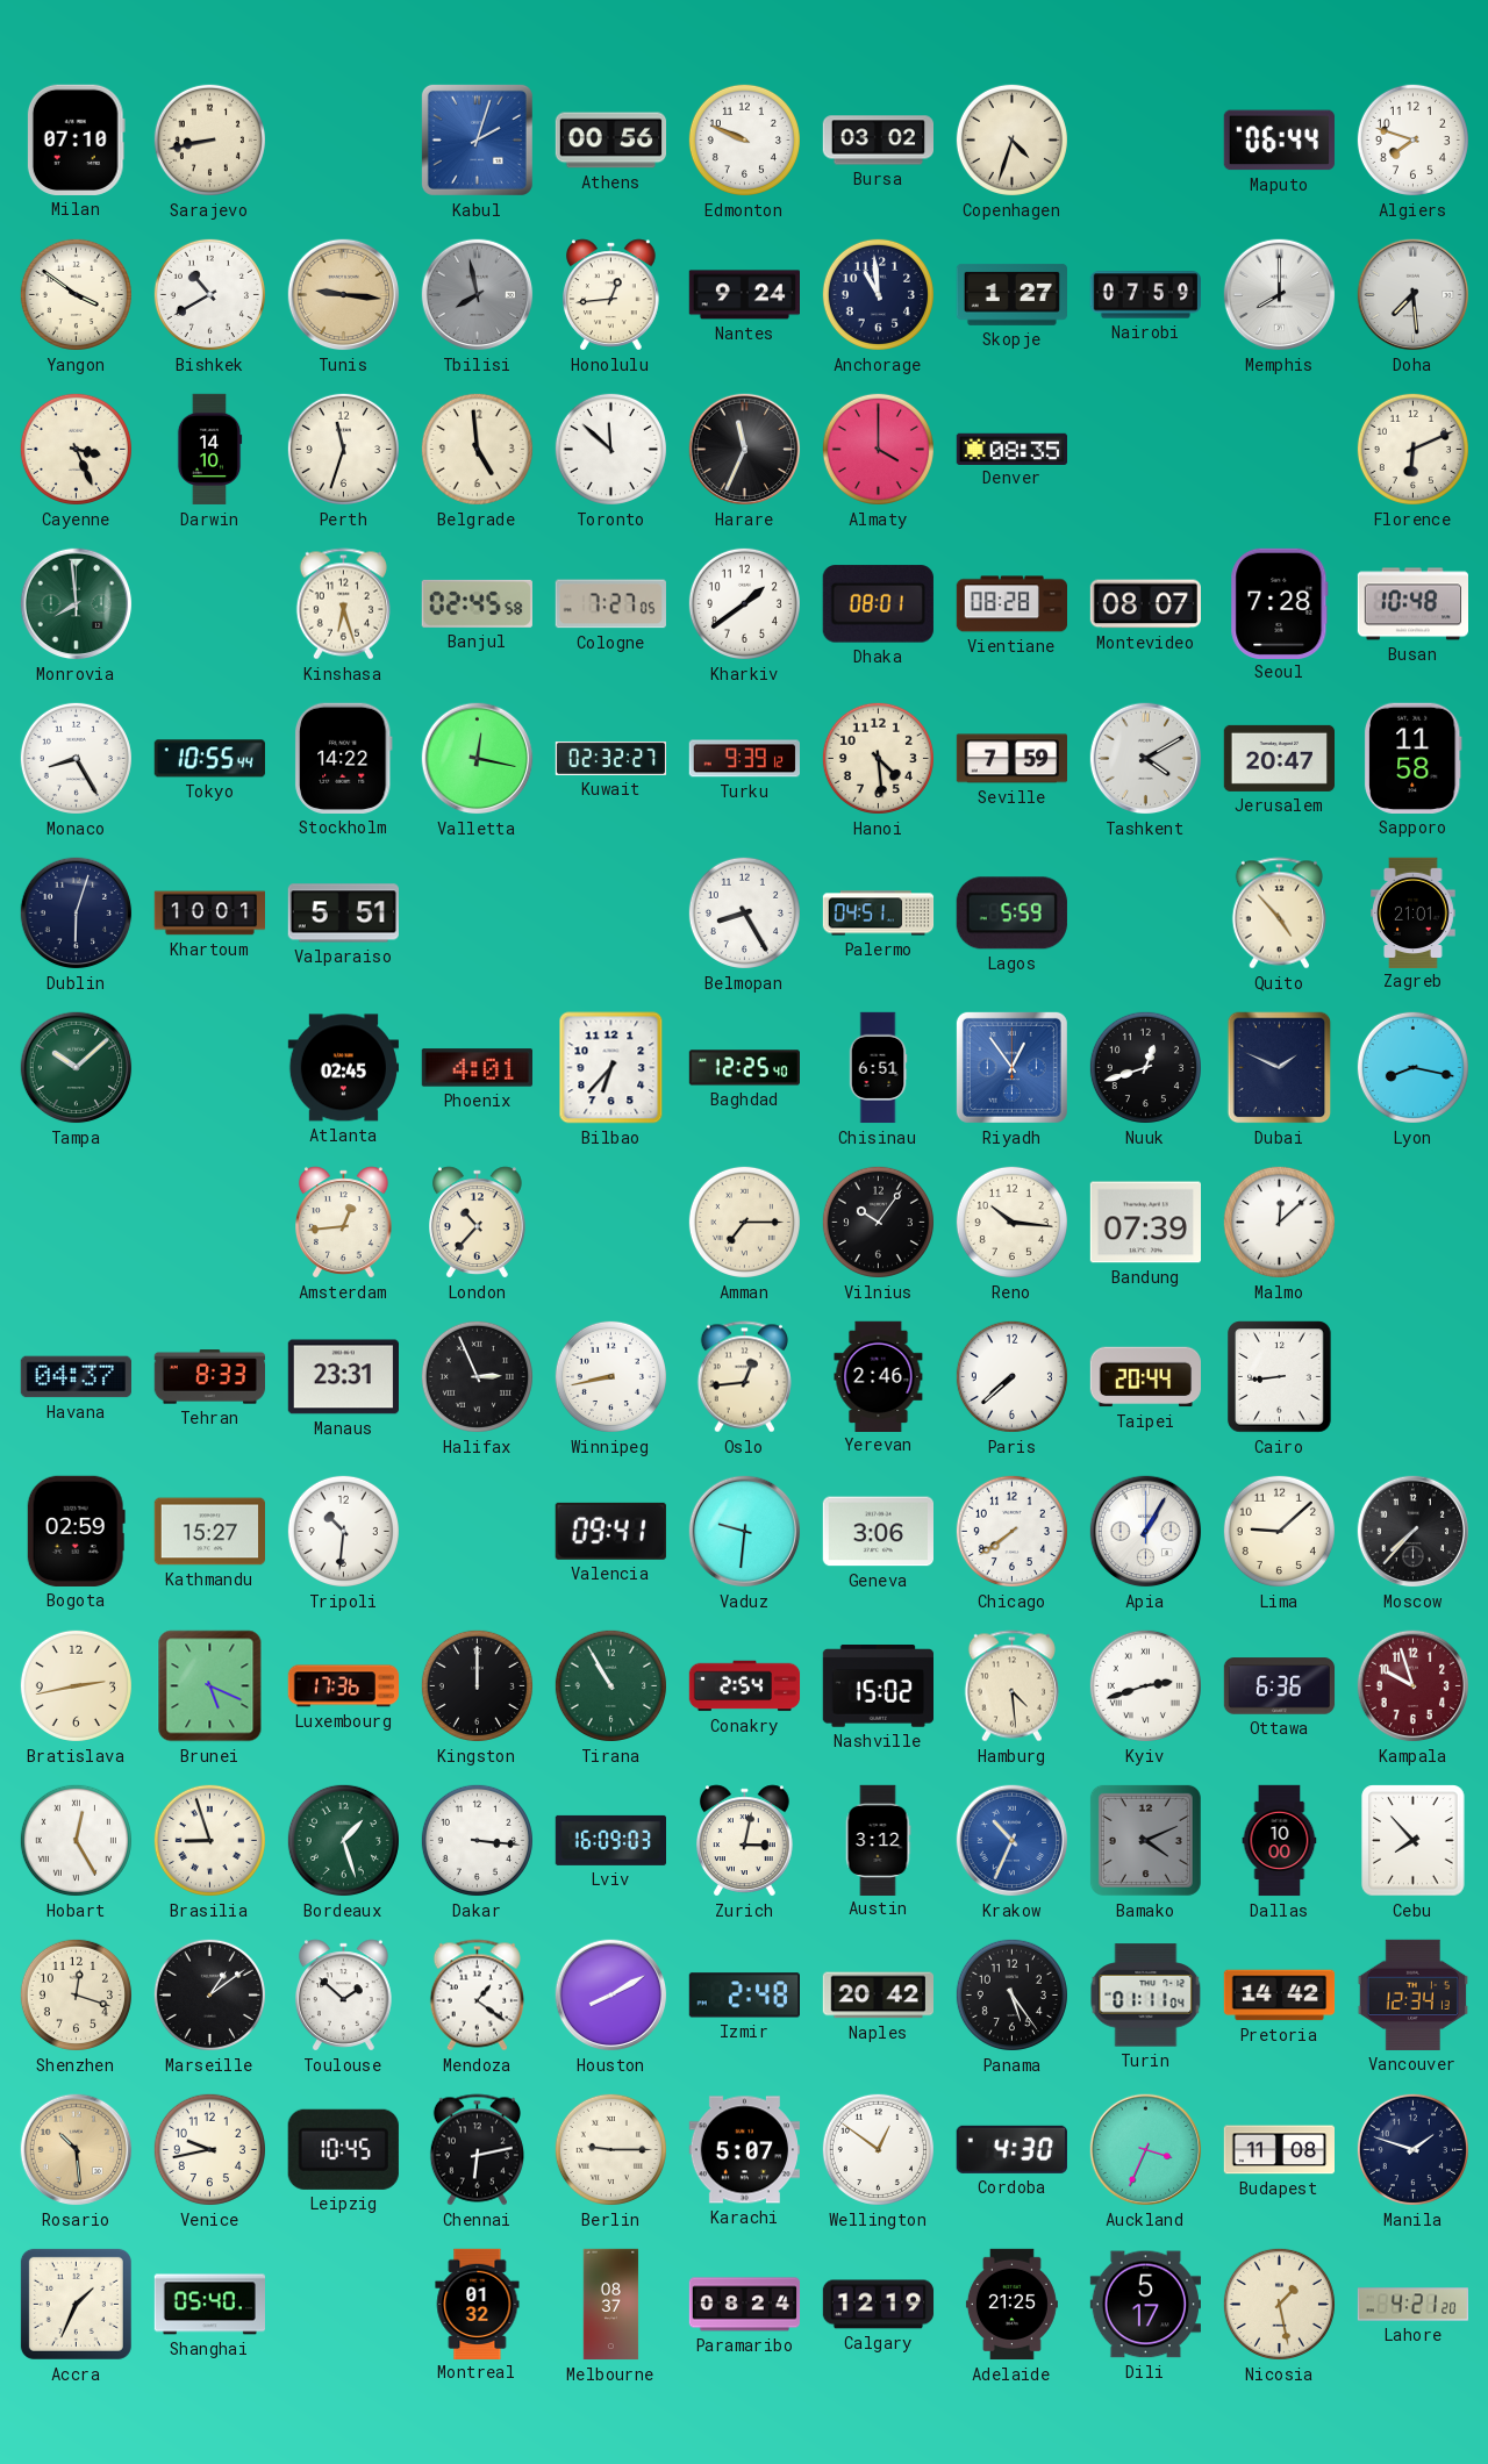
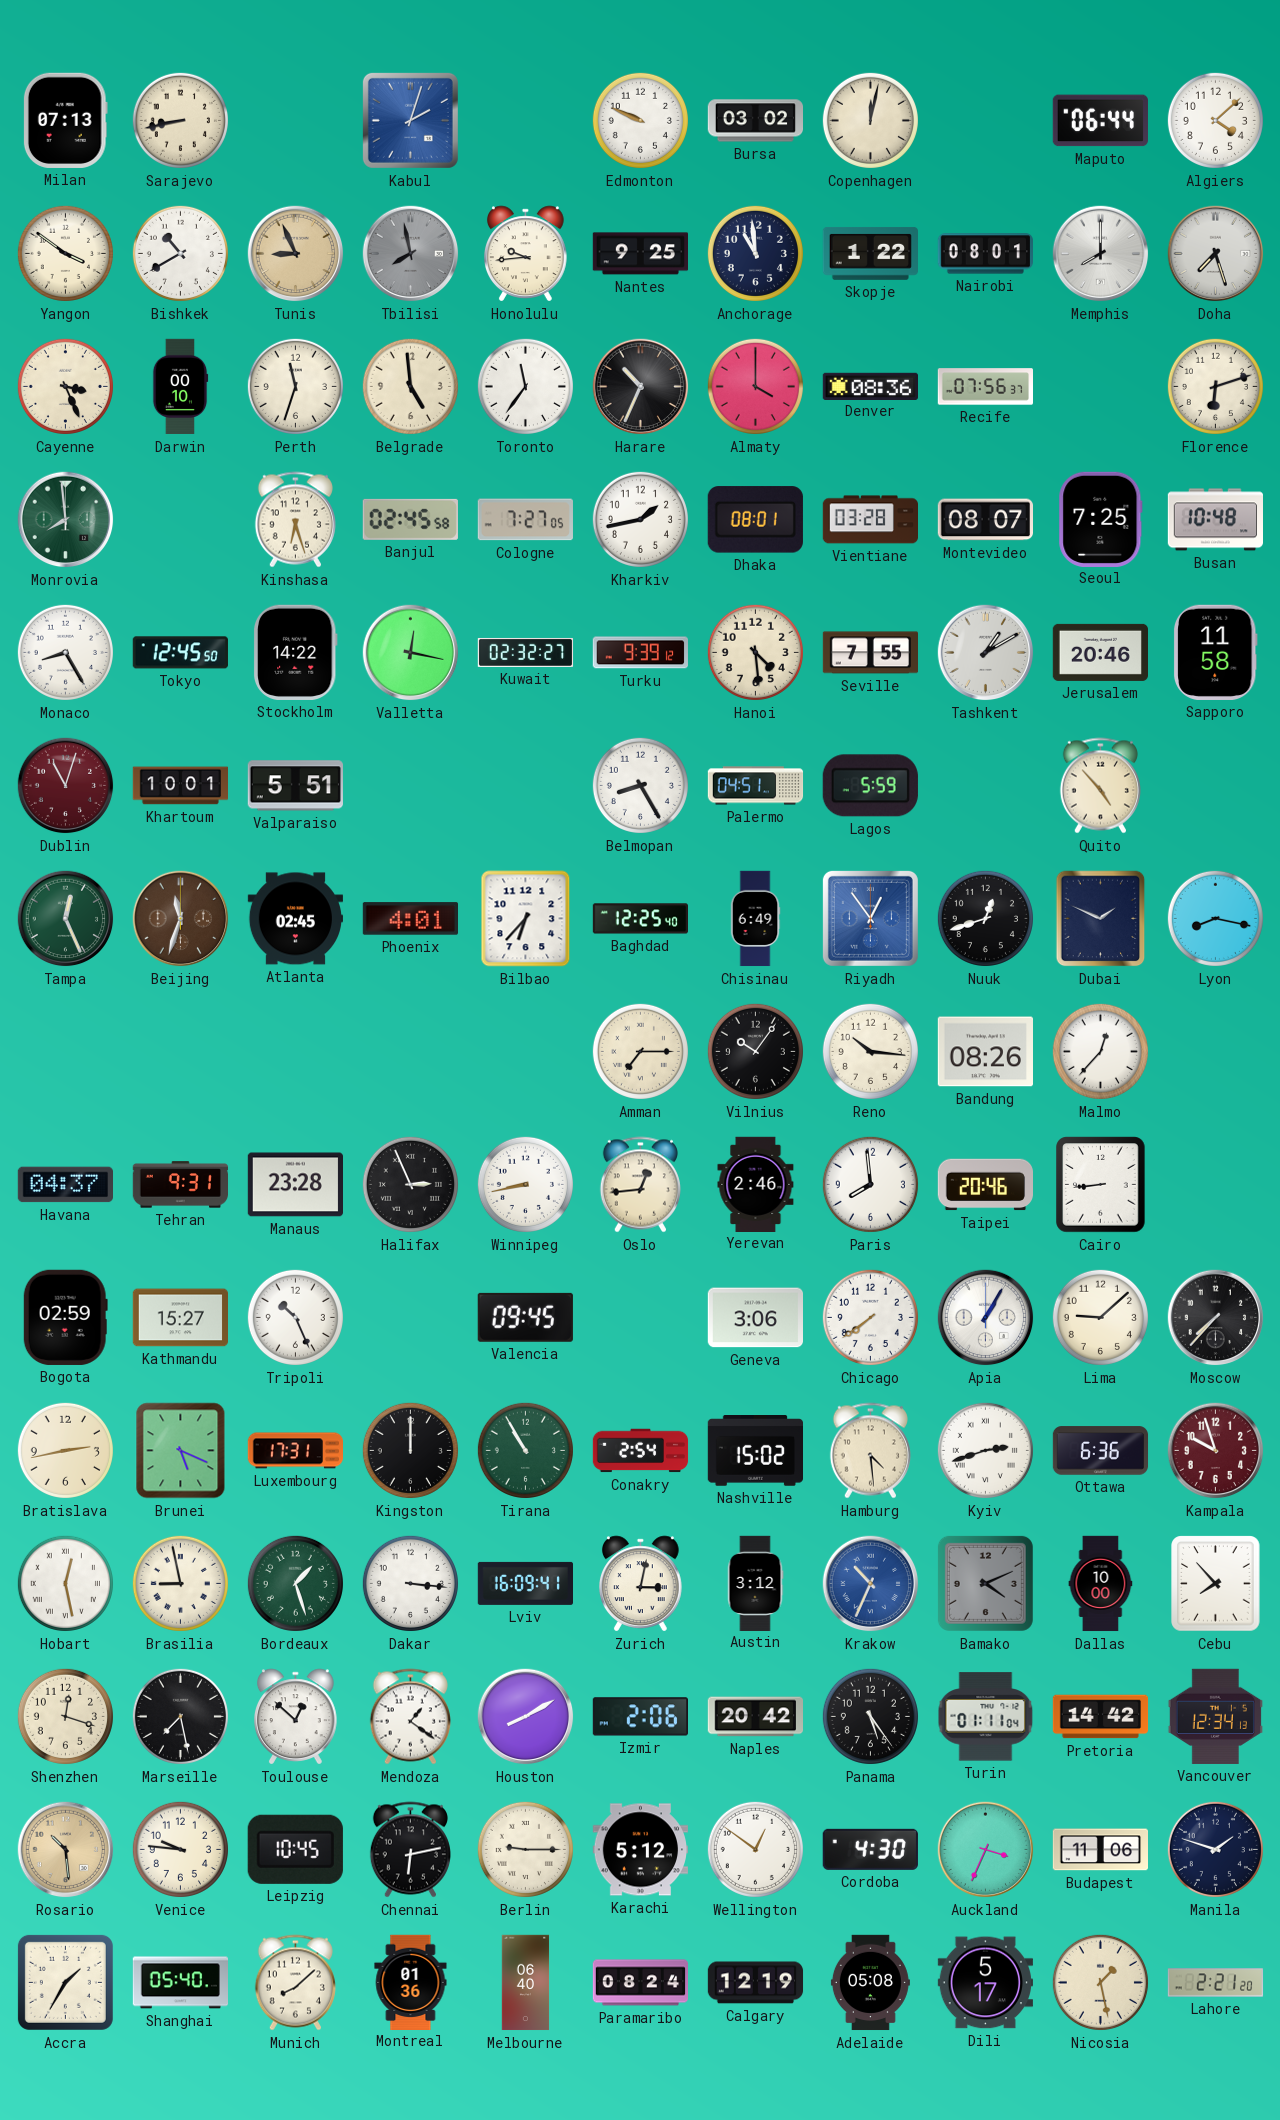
Milan: 07:10 -> 07:13
Athens: 00:56 -> none
Copenhagen: 4:33 -> 12:02
Algiers: 7:48 -> 4:08
Tunis: 9:16 -> 8:56
Honolulu: 12:44 -> 9:44
Nantes: 9:24 -> 9:25
Skopje: 1:27 -> 1:22
Nairobi: 07:59 -> 08:01
Doha: 7:29 -> 7:27
Darwin: 14:10 -> 00:10
Toronto: 11:52 -> 11:36
Harare: 11:34 -> 10:34
Denver: 08:35 -> 08:36
Recife: none -> 07:56
Florence: 6:11 -> 6:12
Kharkiv: 1:39 -> 1:43
Vientiane: 08:28 -> 03:28
Seoul: 7:28 -> 7:25
Tokyo: 10:55 -> 12:45
Seville: 7:59 -> 7:55
Tashkent: 4:10 -> 1:10
Jerusalem: 20:47 -> 20:46
Dublin: 6:03 -> 11:03
Dublin dial: navy -> burgundy
Zagreb: 21:01 -> none
Tampa: 10:08 -> 12:26
Beijing: none -> 11:33
Chisinau: 6:51 -> 6:49
Amsterdam: 12:44 -> none
London: 10:37 -> none
Bandung: 07:39 -> 08:26
Malmo: 12:08 -> 12:37
Tehran: 8:33 -> 9:31
Manaus: 23:31 -> 23:28
Paris: 7:38 -> 7:59
Taipei: 20:44 -> 20:46
Tripoli: 10:31 -> 10:26
Valencia: 09:41 -> 09:45
Vaduz: 9:31 -> none
Luxembourg: 17:36 -> 17:31
Hobart: 12:25 -> 12:28
Brasilia: 8:57 -> 8:58
Lviv: 16:09:03 -> 16:09:41
Marseille: 1:09 -> 7:28
Toulouse: 1:52 -> 12:52
Izmir: 2:48 -> 2:06
Venice: 9:43 -> 9:46
Karachi: 5:07 -> 5:12
Budapest: 11:08 -> 11:06
Accra: 1:34 -> 1:35
Munich: none -> 8:08
Montreal: 01:32 -> 01:36
Melbourne: 08:37 -> 06:40
Adelaide: 21:25 -> 05:08
Lahore: 4:21 -> 2:21
